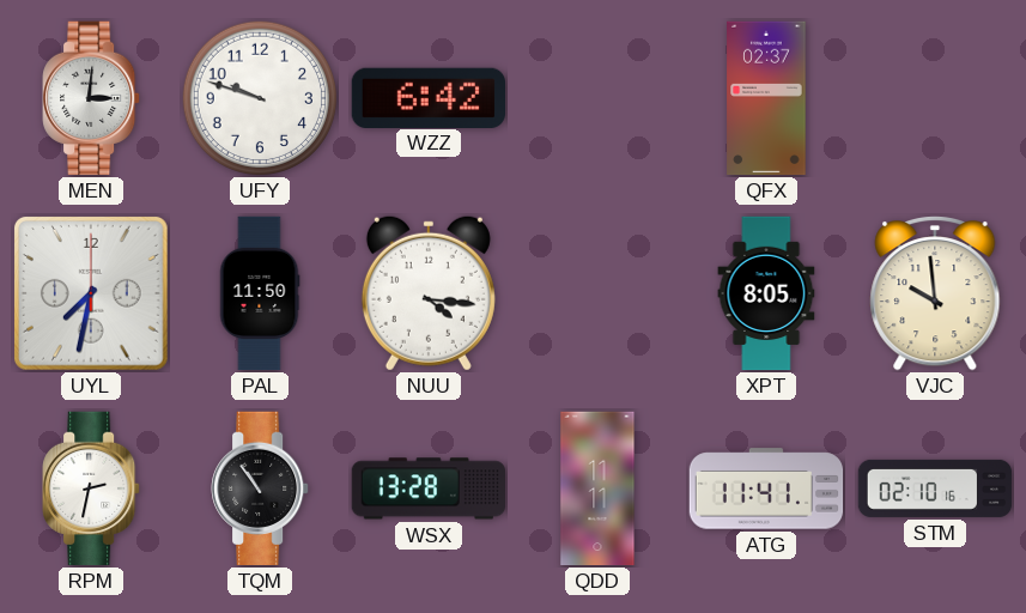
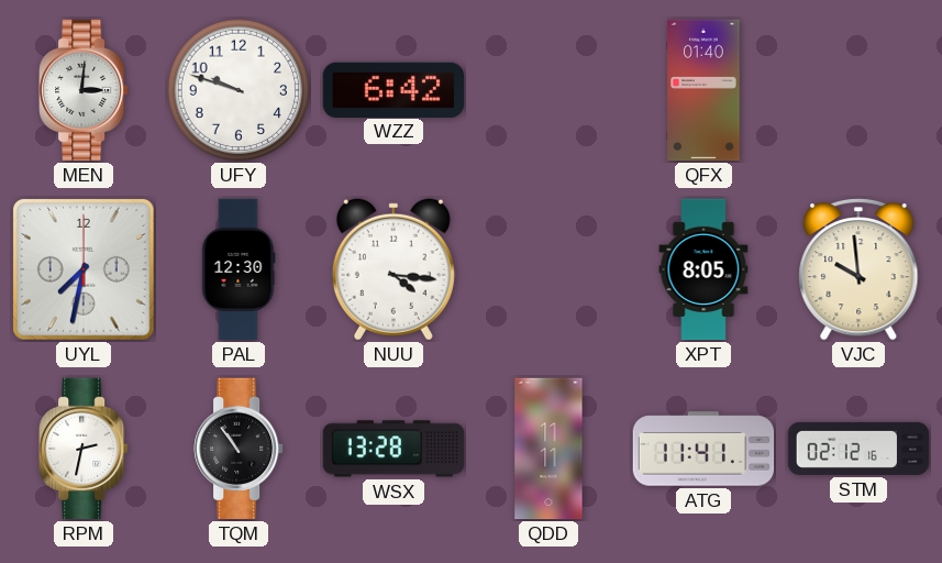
QFX: 02:37 -> 01:40
PAL: 11:50 -> 12:30
STM: 02:10 -> 02:12
